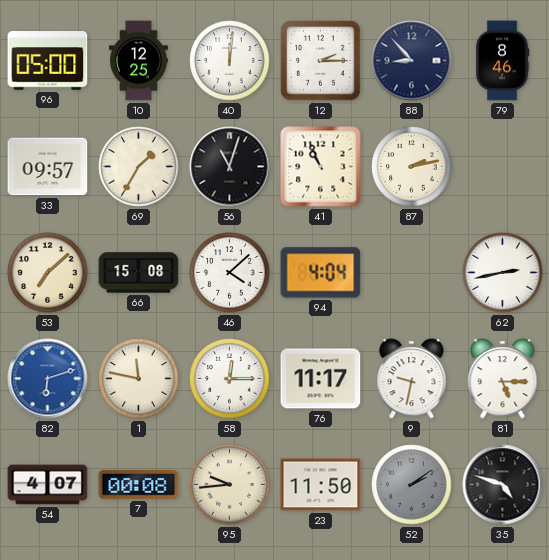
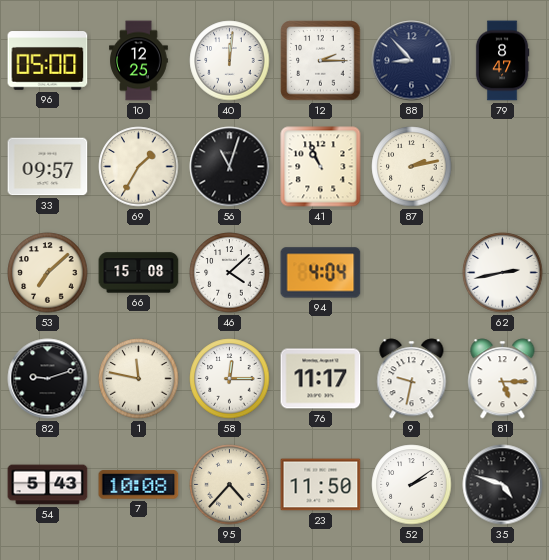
79: 8:46 -> 8:47
82: 6:12 -> 9:12
82 dial: blue -> black
54: 4:07 -> 5:43
7: 00:08 -> 10:08
95: 9:44 -> 4:37
52 dial: grey -> white
